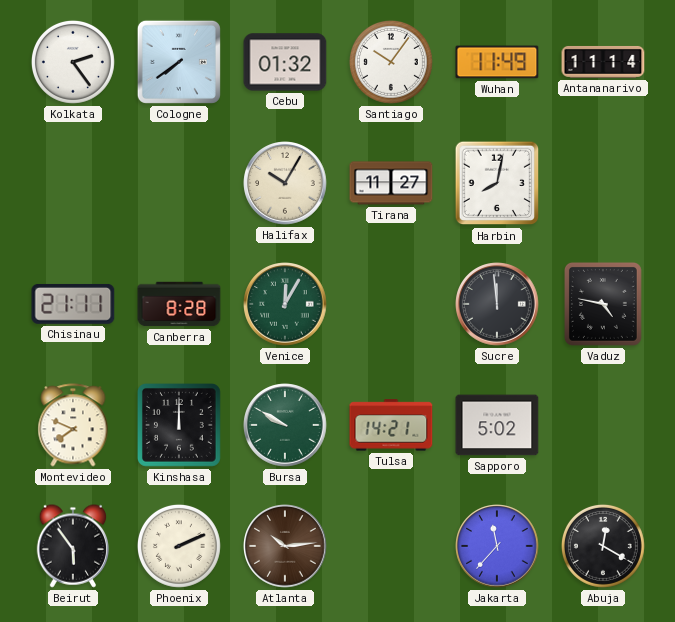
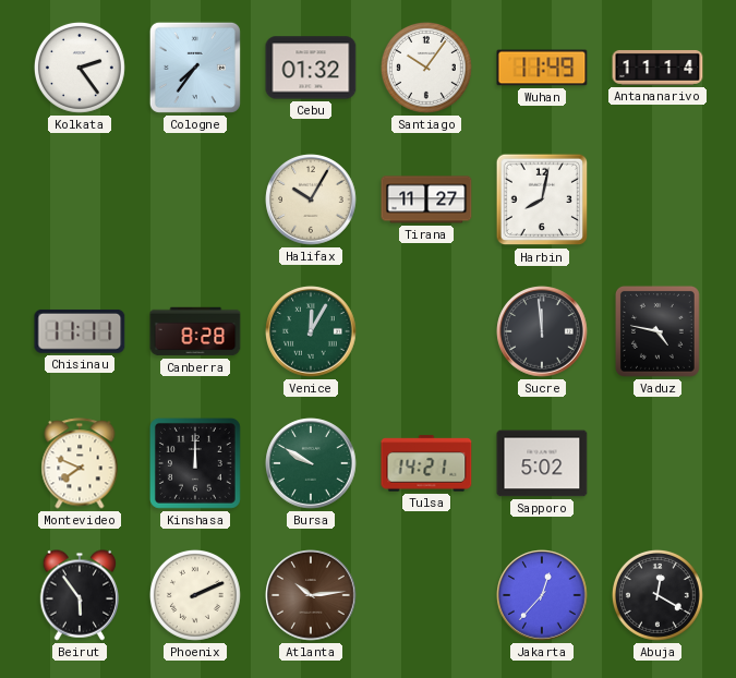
Cologne: 7:39 -> 7:36
Chisinau: 21:11 -> 11:11
Jakarta: 11:37 -> 12:37
